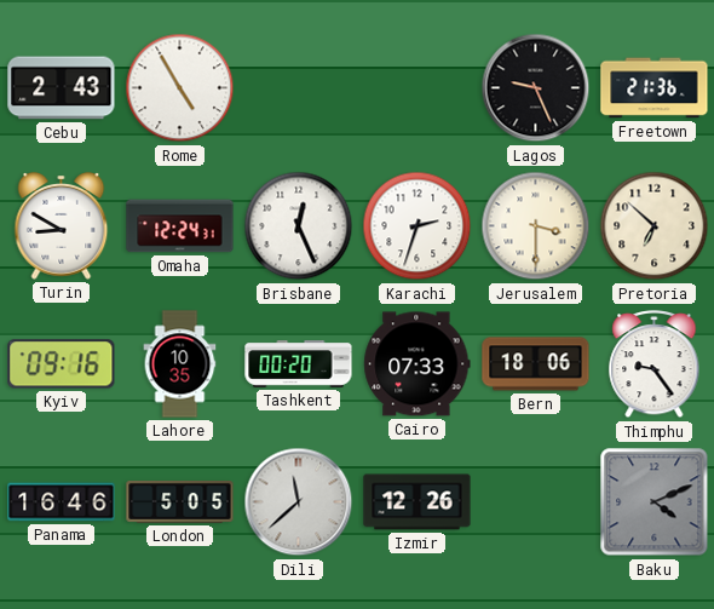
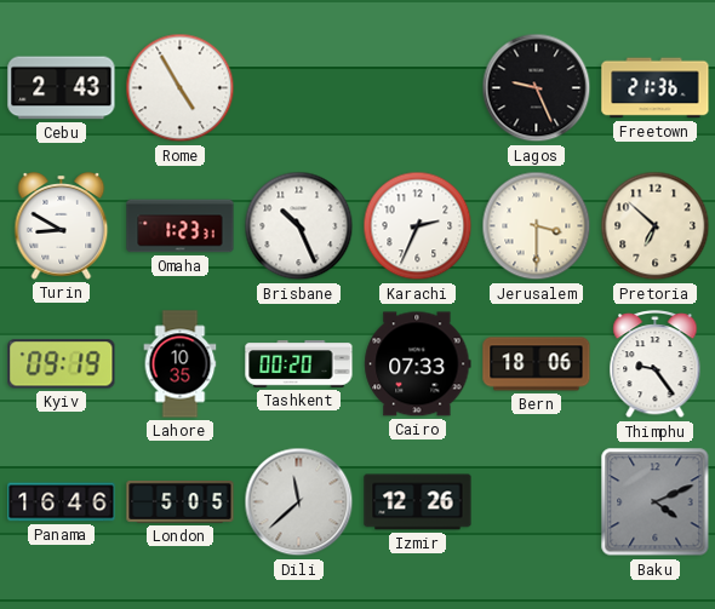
Omaha: 12:24 -> 1:23
Brisbane: 12:26 -> 10:26
Karachi: 2:33 -> 2:34
Kyiv: 09:16 -> 09:19
